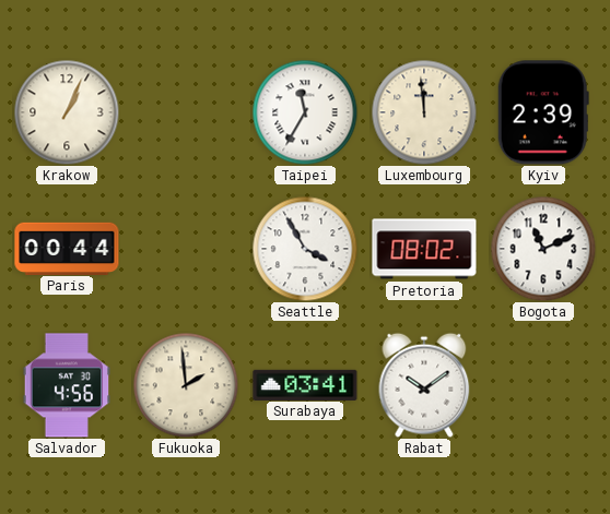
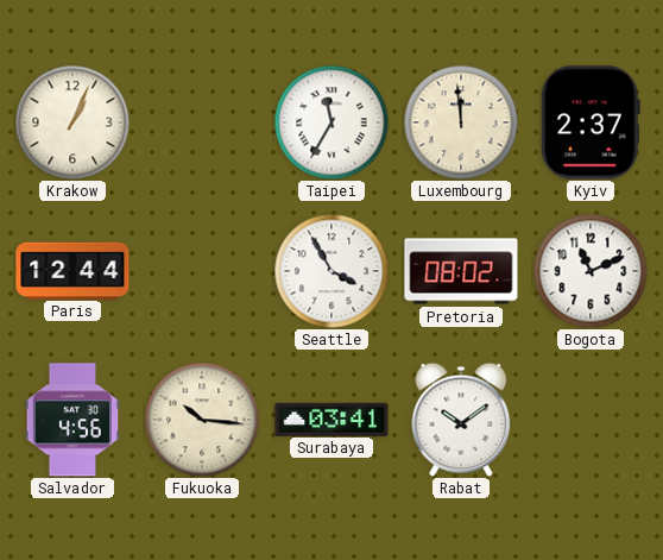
Kyiv: 2:39 -> 2:37
Paris: 00:44 -> 12:44
Fukuoka: 1:59 -> 10:16
